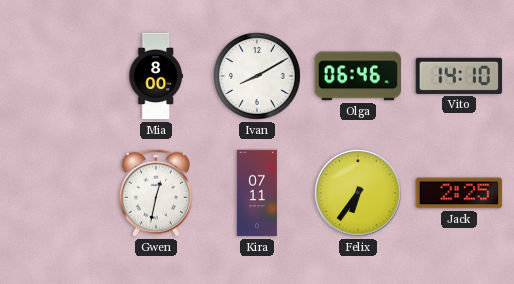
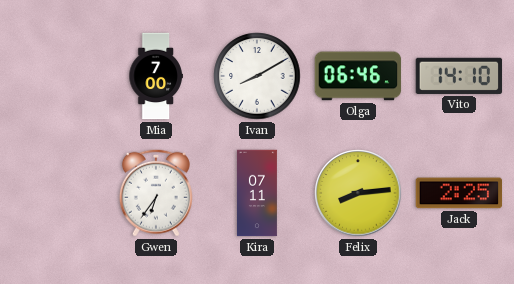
Mia: 8:00 -> 7:00
Gwen: 12:32 -> 6:36
Felix: 6:36 -> 8:14
